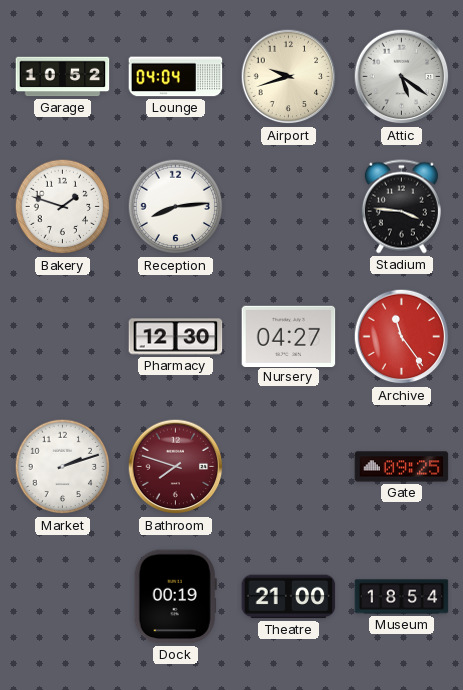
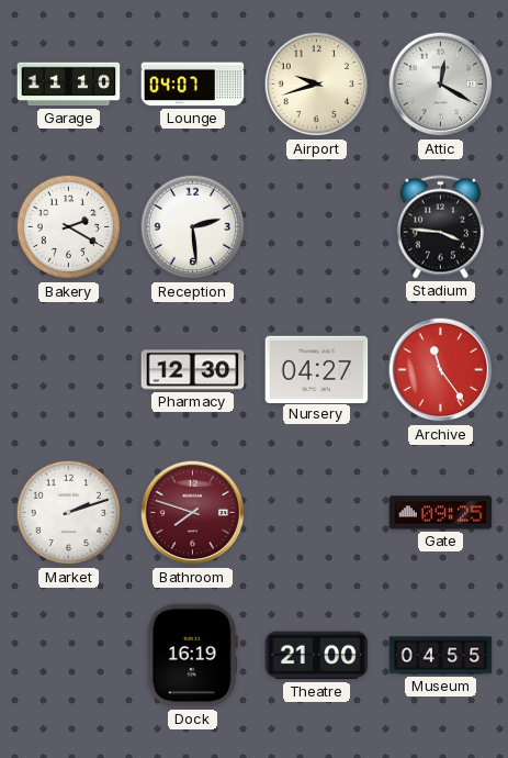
Garage: 10:52 -> 11:10
Lounge: 04:04 -> 04:07
Attic: 5:21 -> 12:20
Bakery: 1:48 -> 2:20
Reception: 8:14 -> 2:29
Dock: 00:19 -> 16:19
Museum: 18:54 -> 04:55
